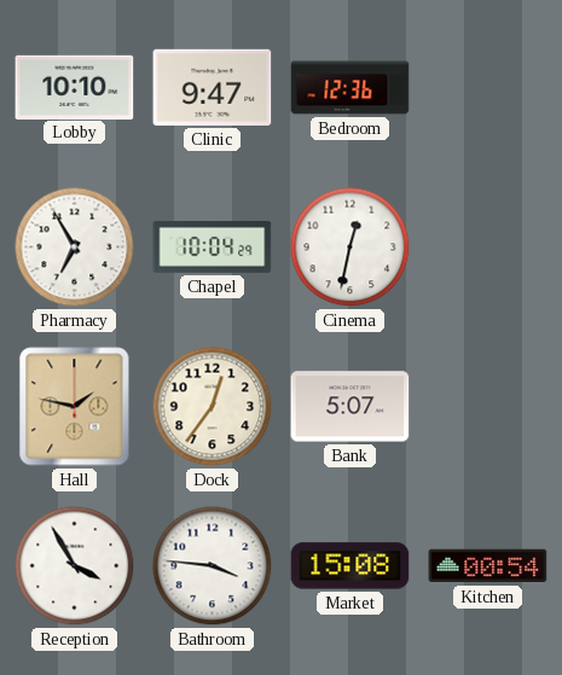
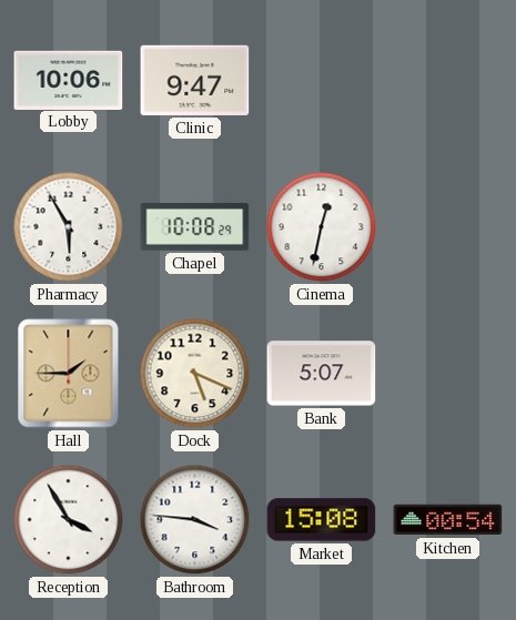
Lobby: 10:10 -> 10:06
Bedroom: 12:36 -> none
Pharmacy: 6:55 -> 5:55
Chapel: 10:04 -> 10:08
Hall: 1:47 -> 1:45
Dock: 12:36 -> 5:19
